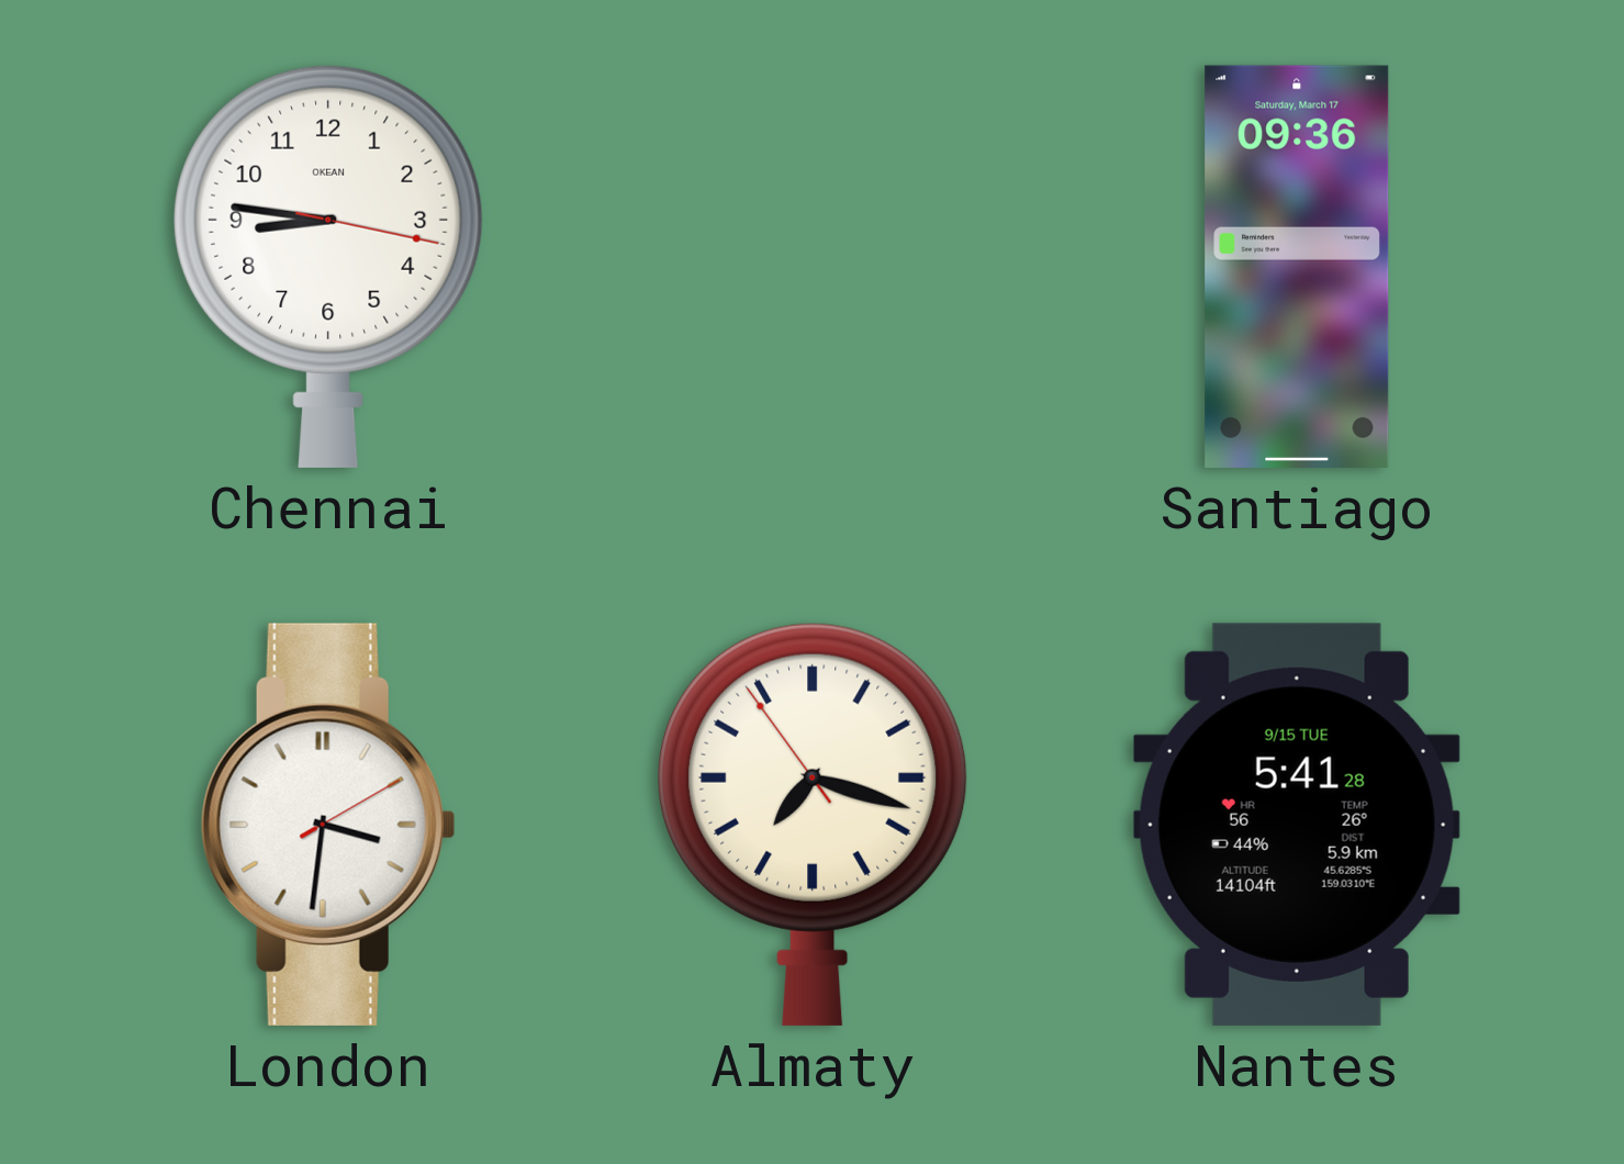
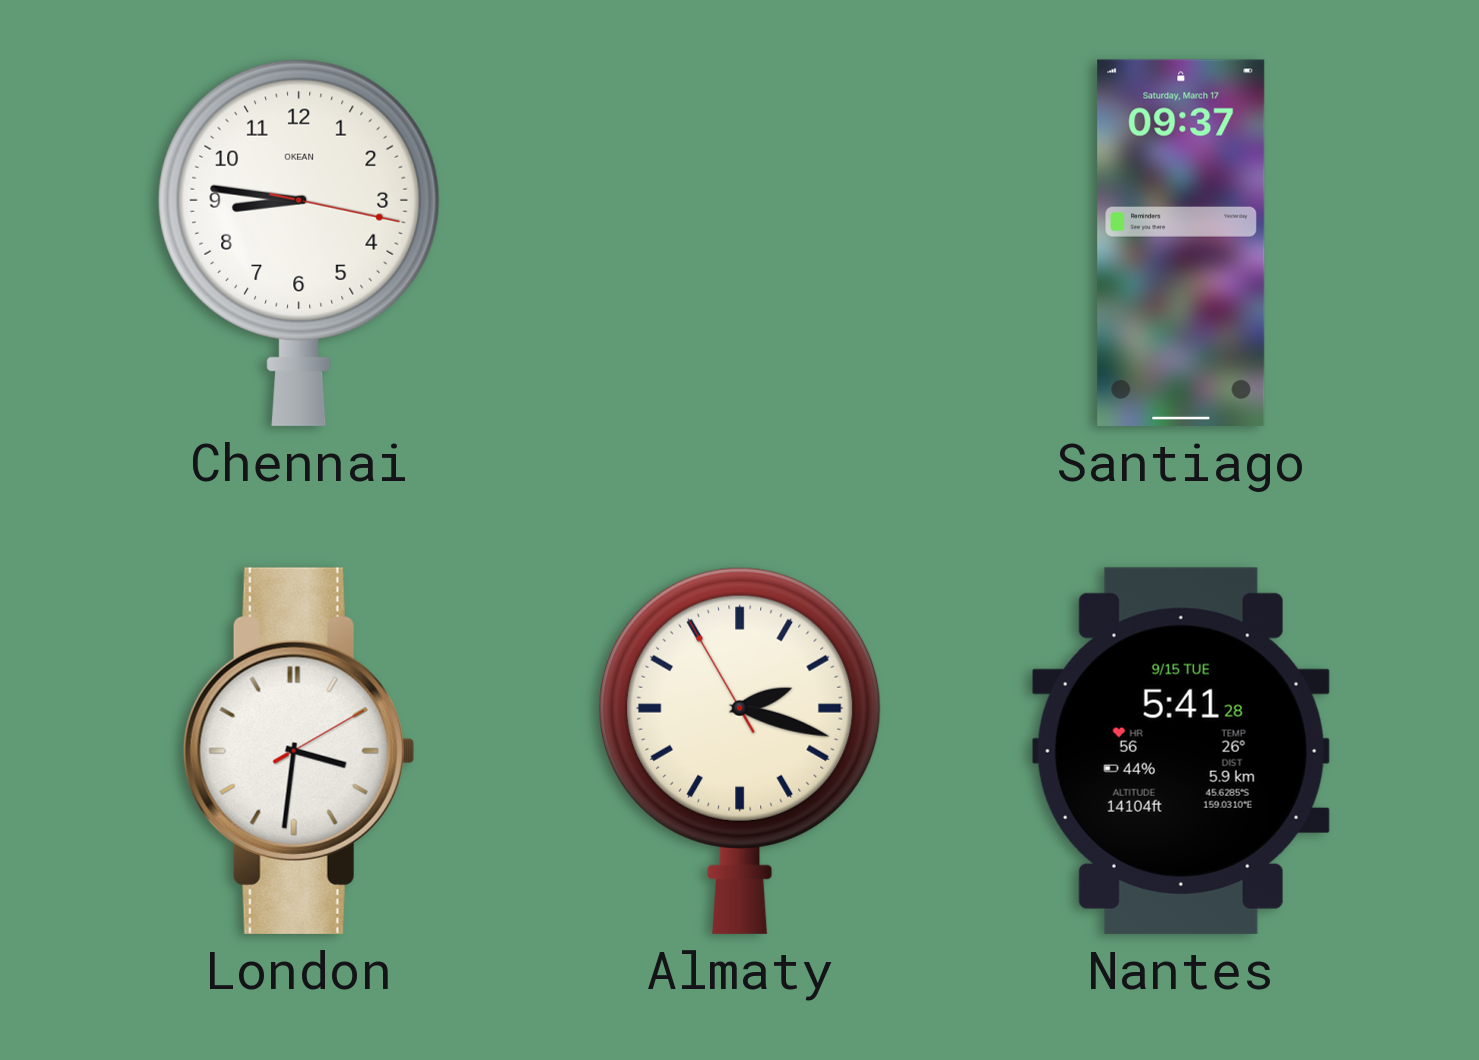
Santiago: 09:36 -> 09:37
Almaty: 7:17 -> 2:17
